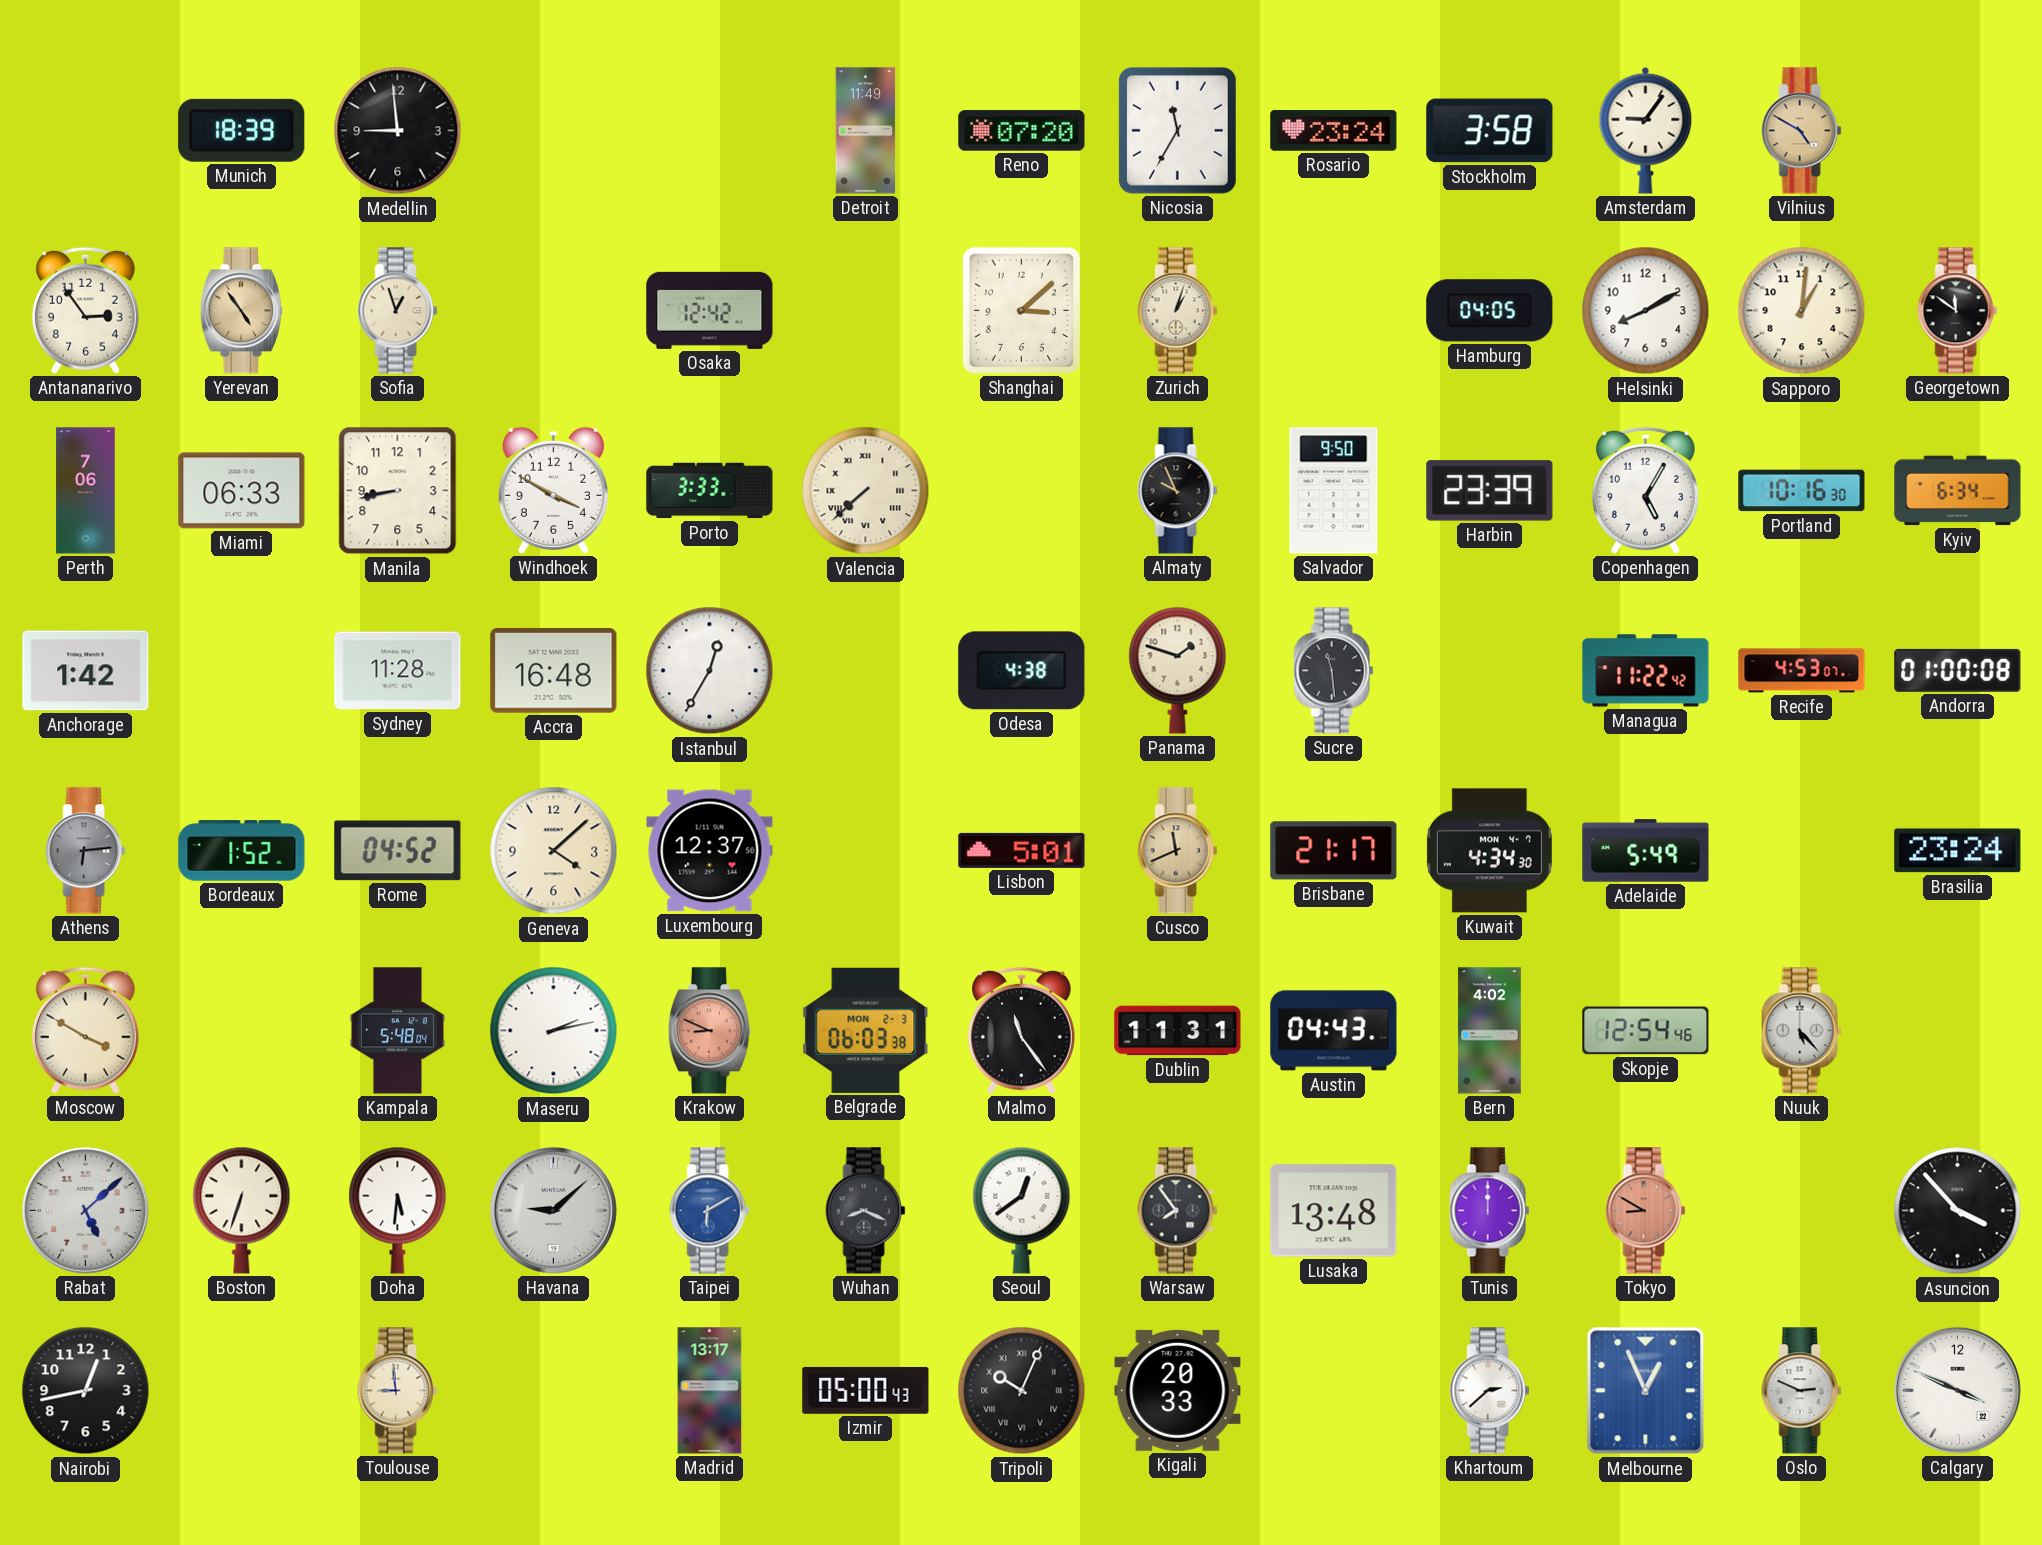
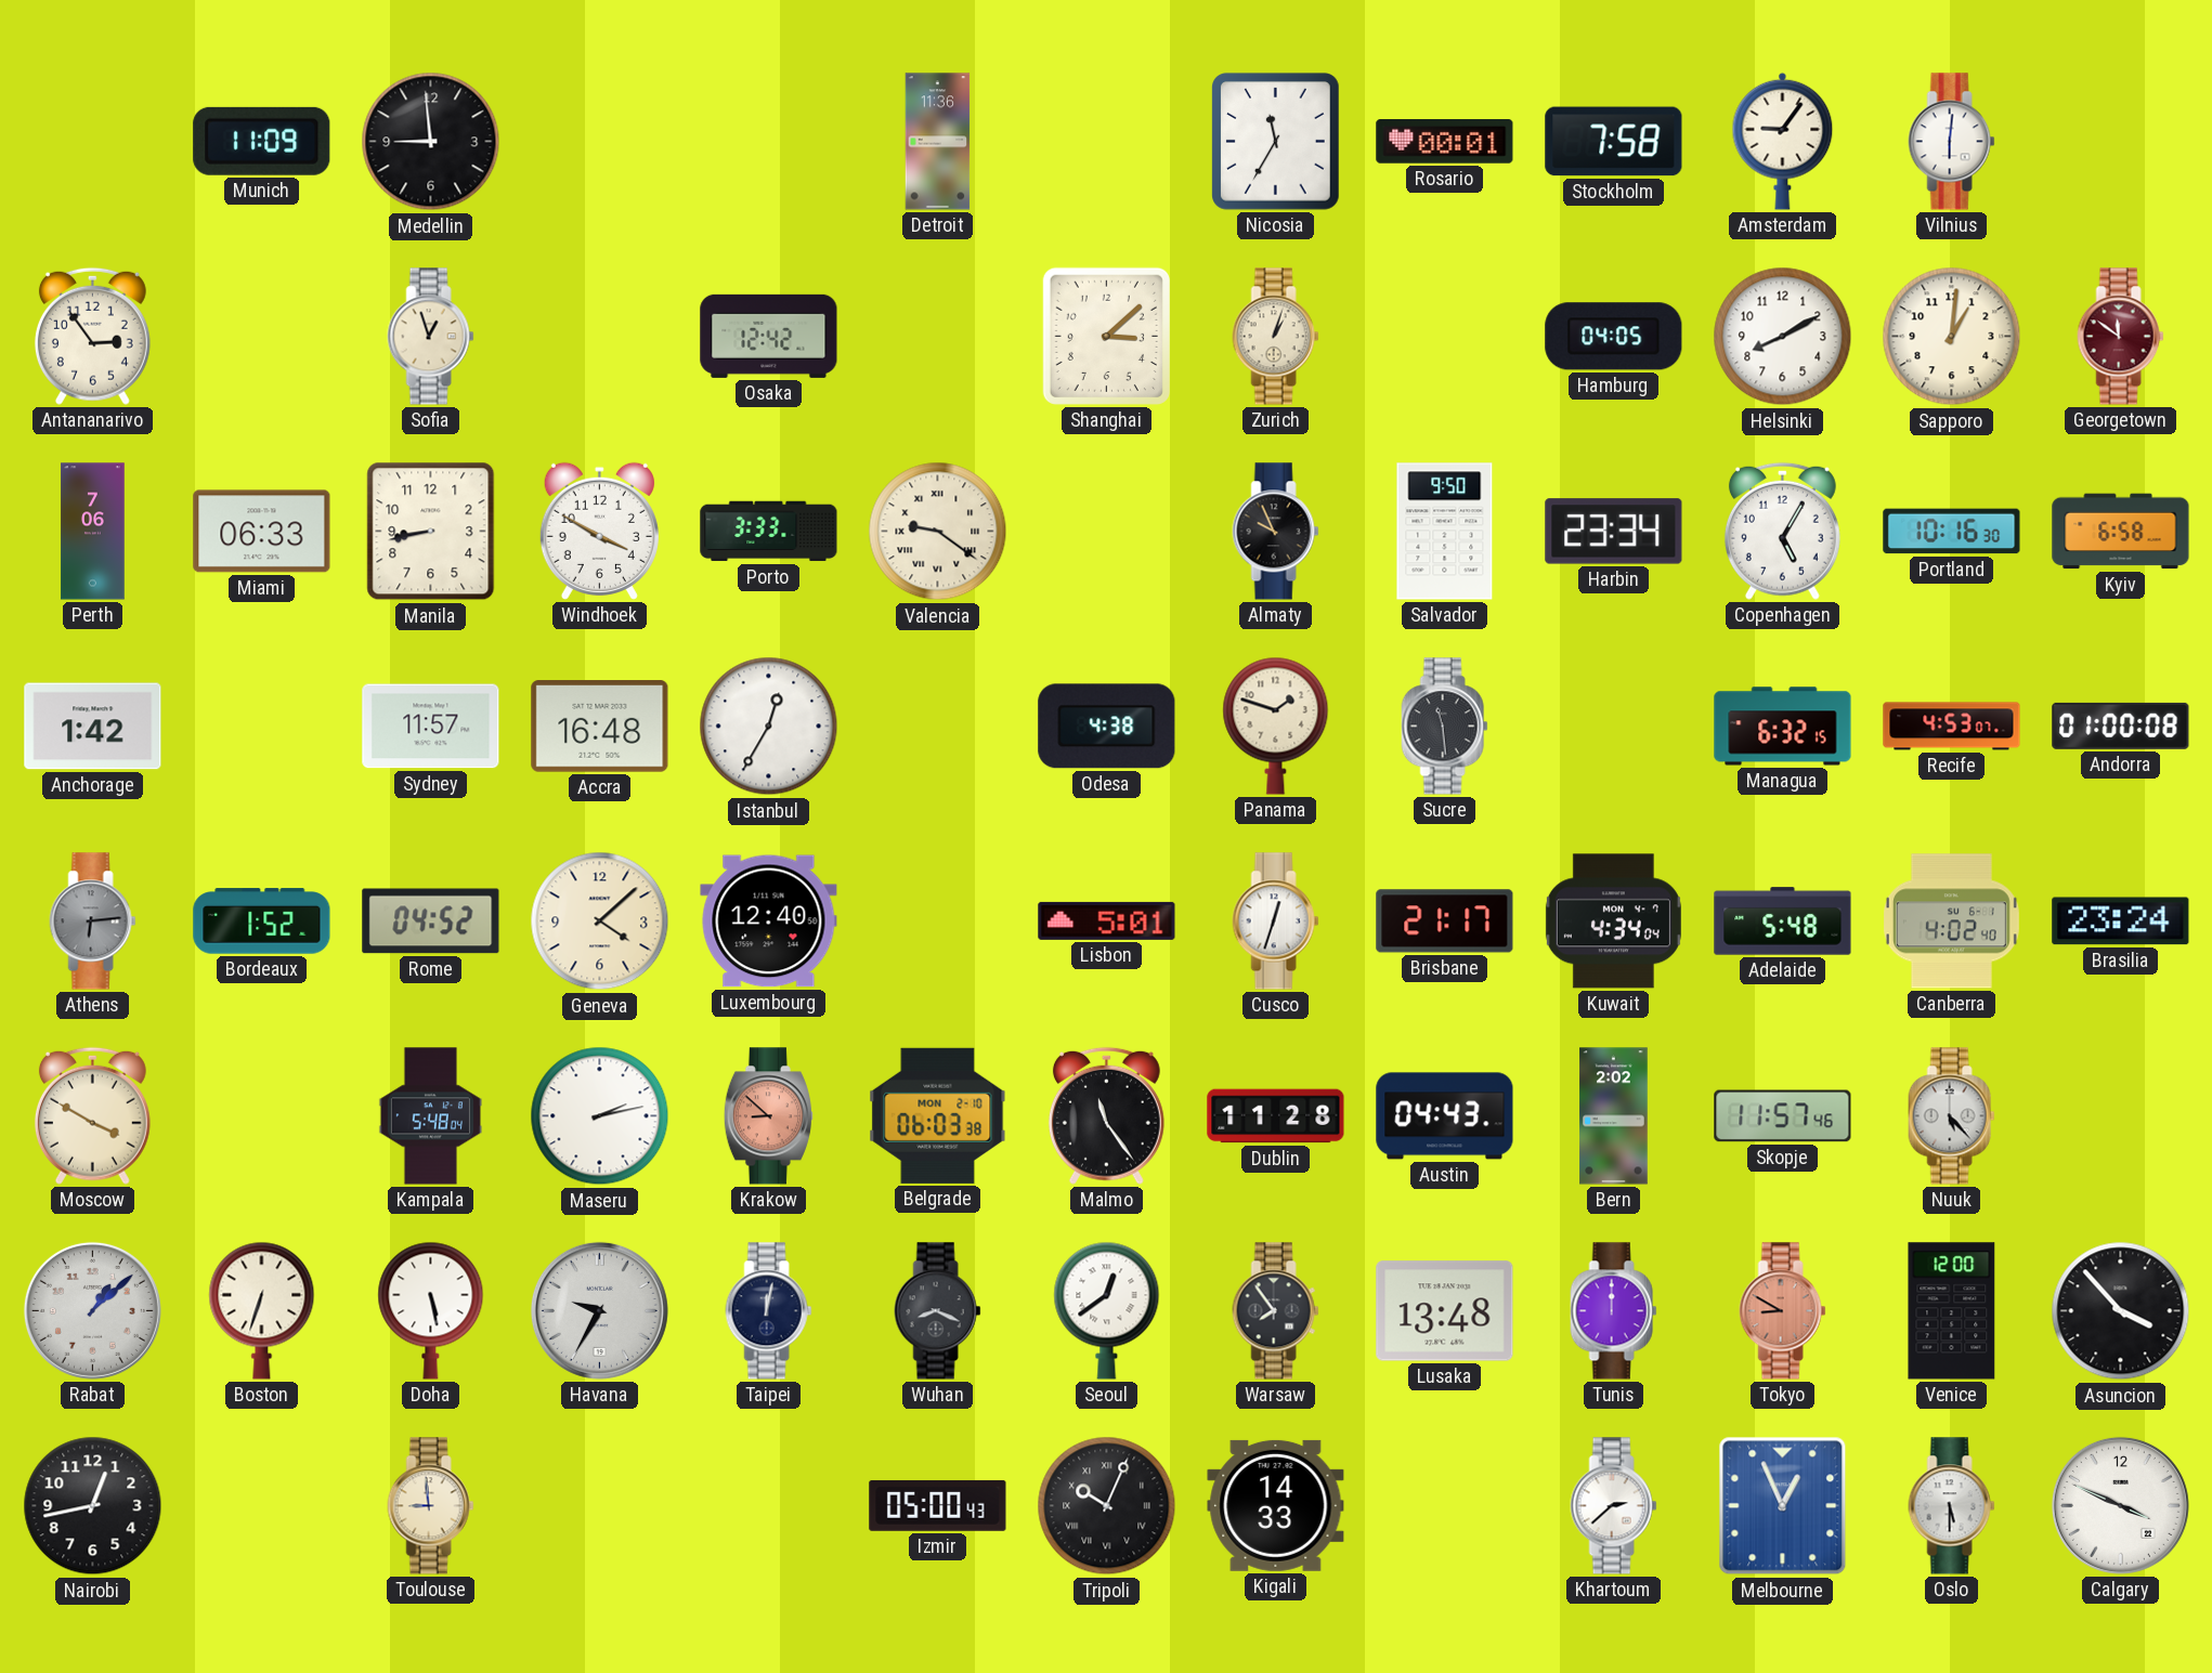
Munich: 18:39 -> 11:09
Detroit: 11:49 -> 11:36
Reno: 07:20 -> none
Rosario: 23:24 -> 00:01
Stockholm: 3:58 -> 7:58
Vilnius: 4:50 -> 6:01
Vilnius dial: champagne -> white
Yerevan: 4:54 -> none
Georgetown dial: black -> burgundy
Valencia: 7:38 -> 9:21
Harbin: 23:39 -> 23:34
Kyiv: 6:34 -> 6:58
Sydney: 11:28 -> 11:57
Managua: 11:22 -> 6:32
Luxembourg: 12:37 -> 12:40
Cusco: 11:41 -> 12:33
Cusco dial: champagne -> white
Kuwait: 4:34:30 -> 4:34:04
Adelaide: 5:49 -> 5:48
Canberra: none -> 4:02
Krakow: 8:49 -> 8:52
Belgrade date: MON 2-3 -> MON 2-10
Dublin: 11:31 -> 11:28
Bern: 4:02 -> 2:02
Skopje: 12:54 -> 11:57
Rabat: 5:08 -> 1:08
Doha: 5:31 -> 5:28
Havana: 9:08 -> 9:35
Taipei: 6:10 -> 12:02
Taipei dial: blue -> navy
Venice: none -> 12:00
Madrid: 13:17 -> none
Kigali: 20:33 -> 14:33
Oslo: 2:49 -> 5:30
